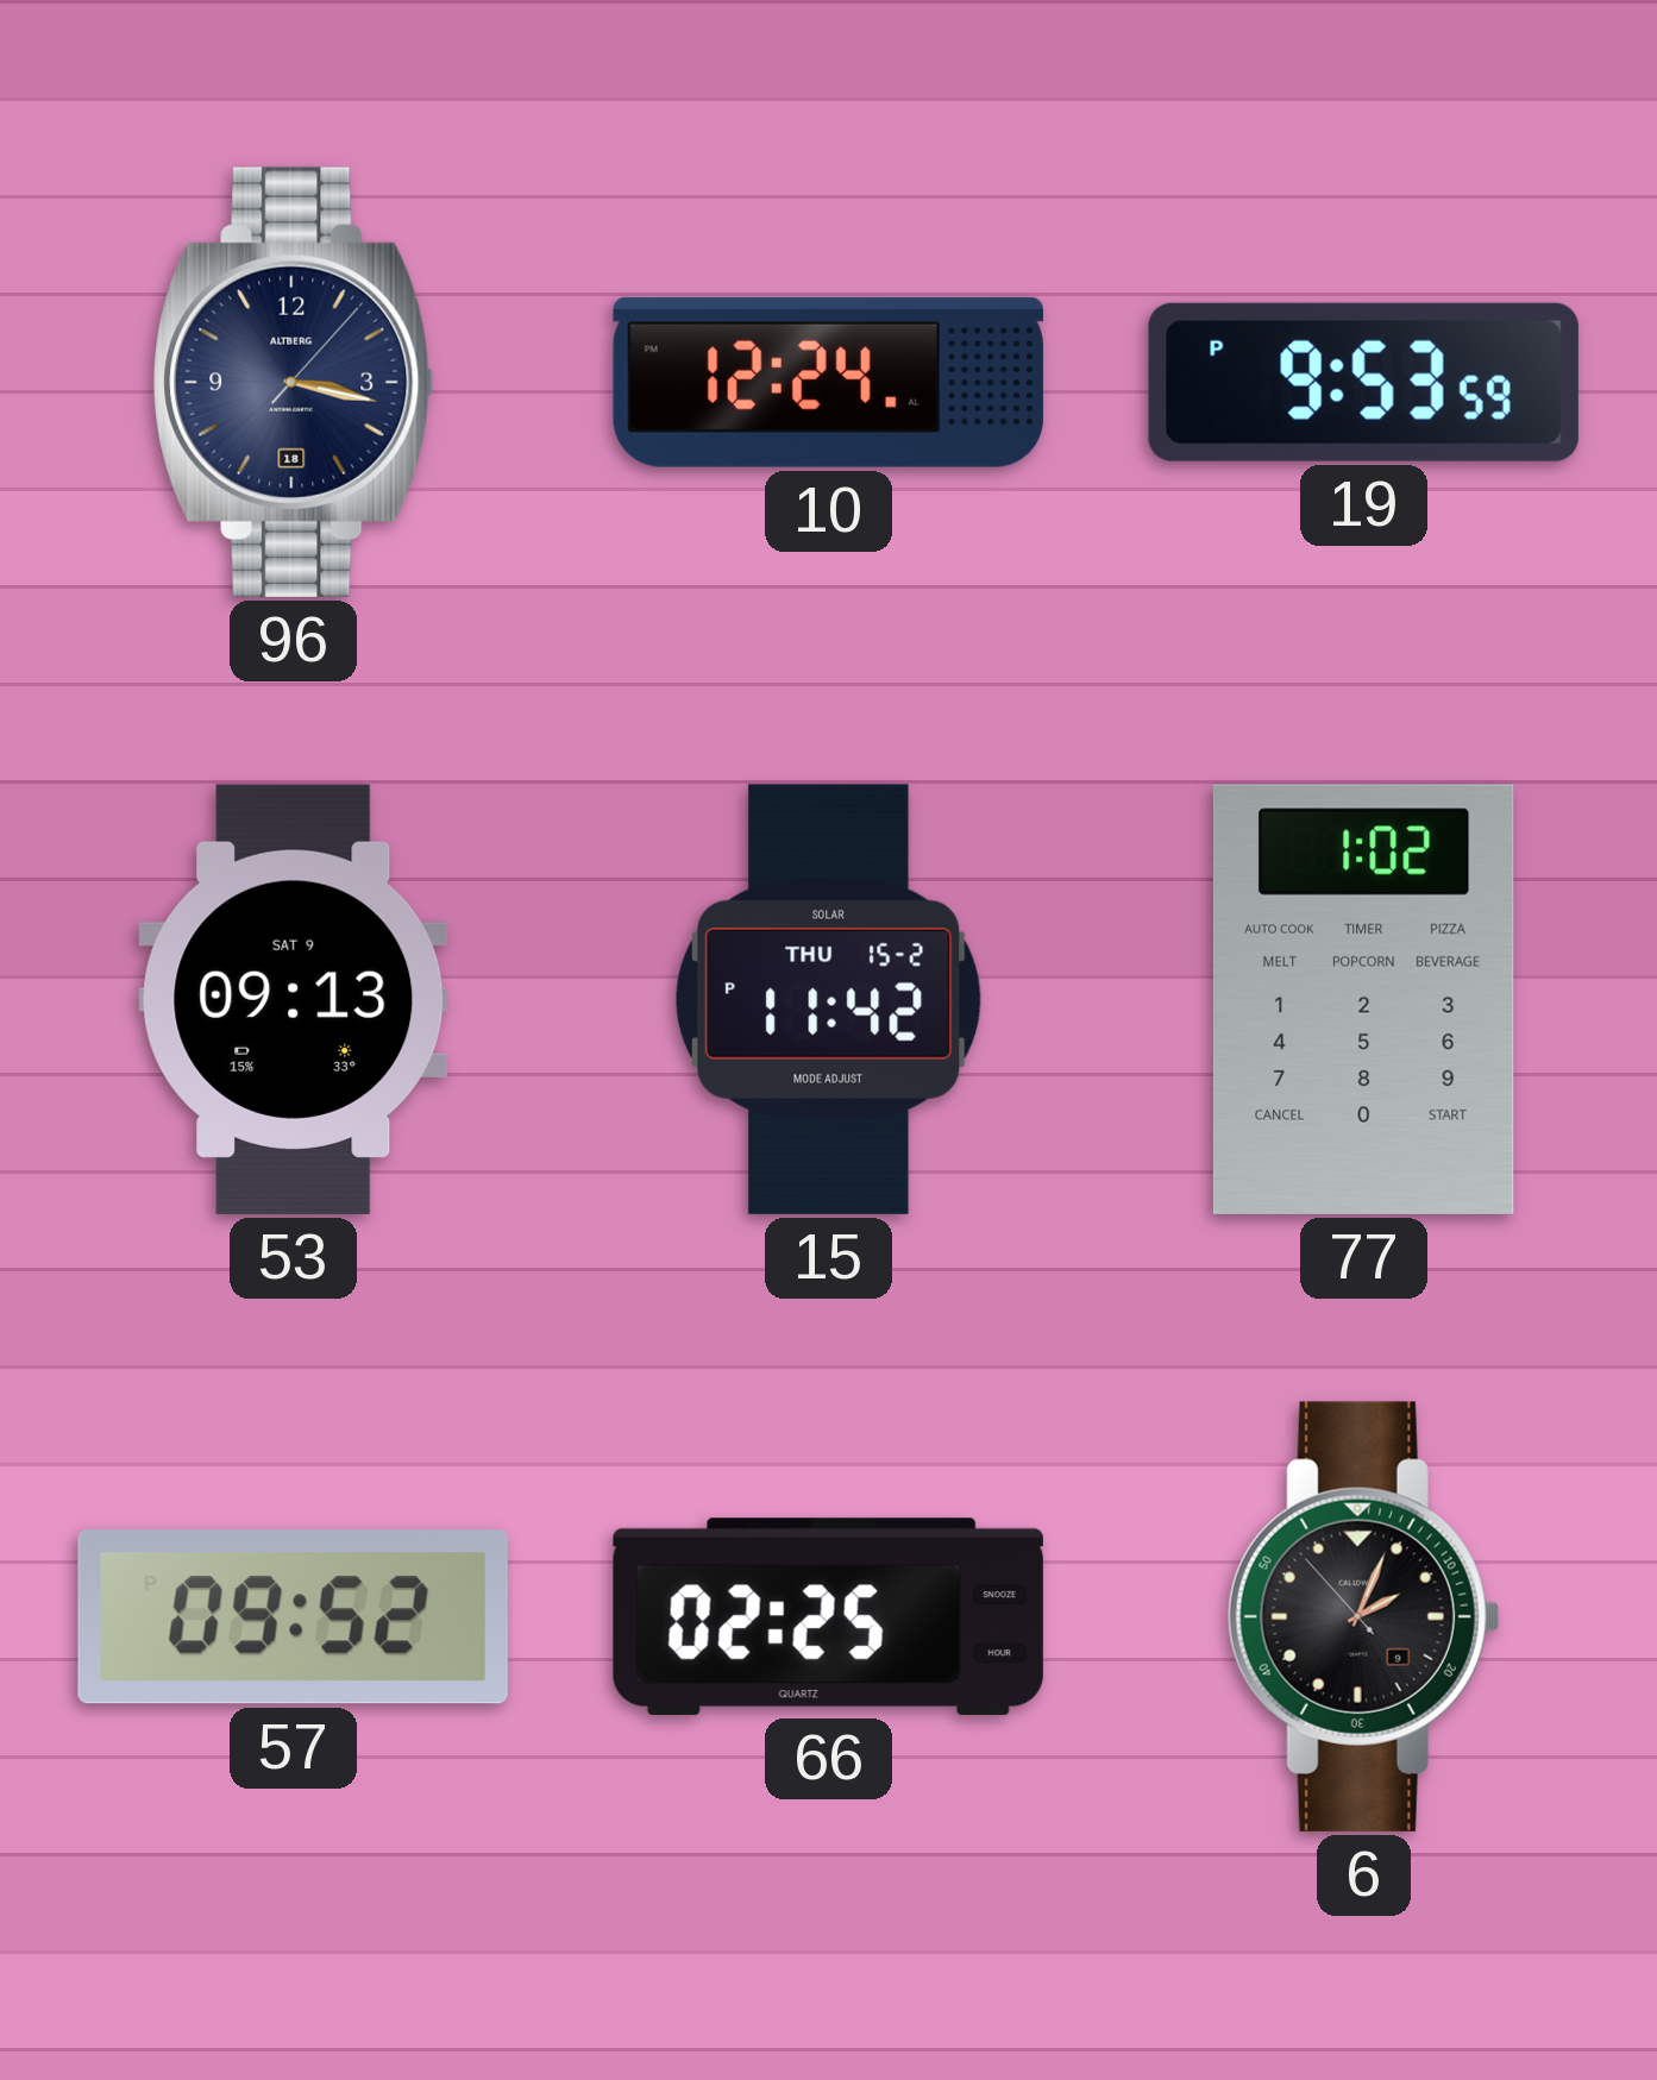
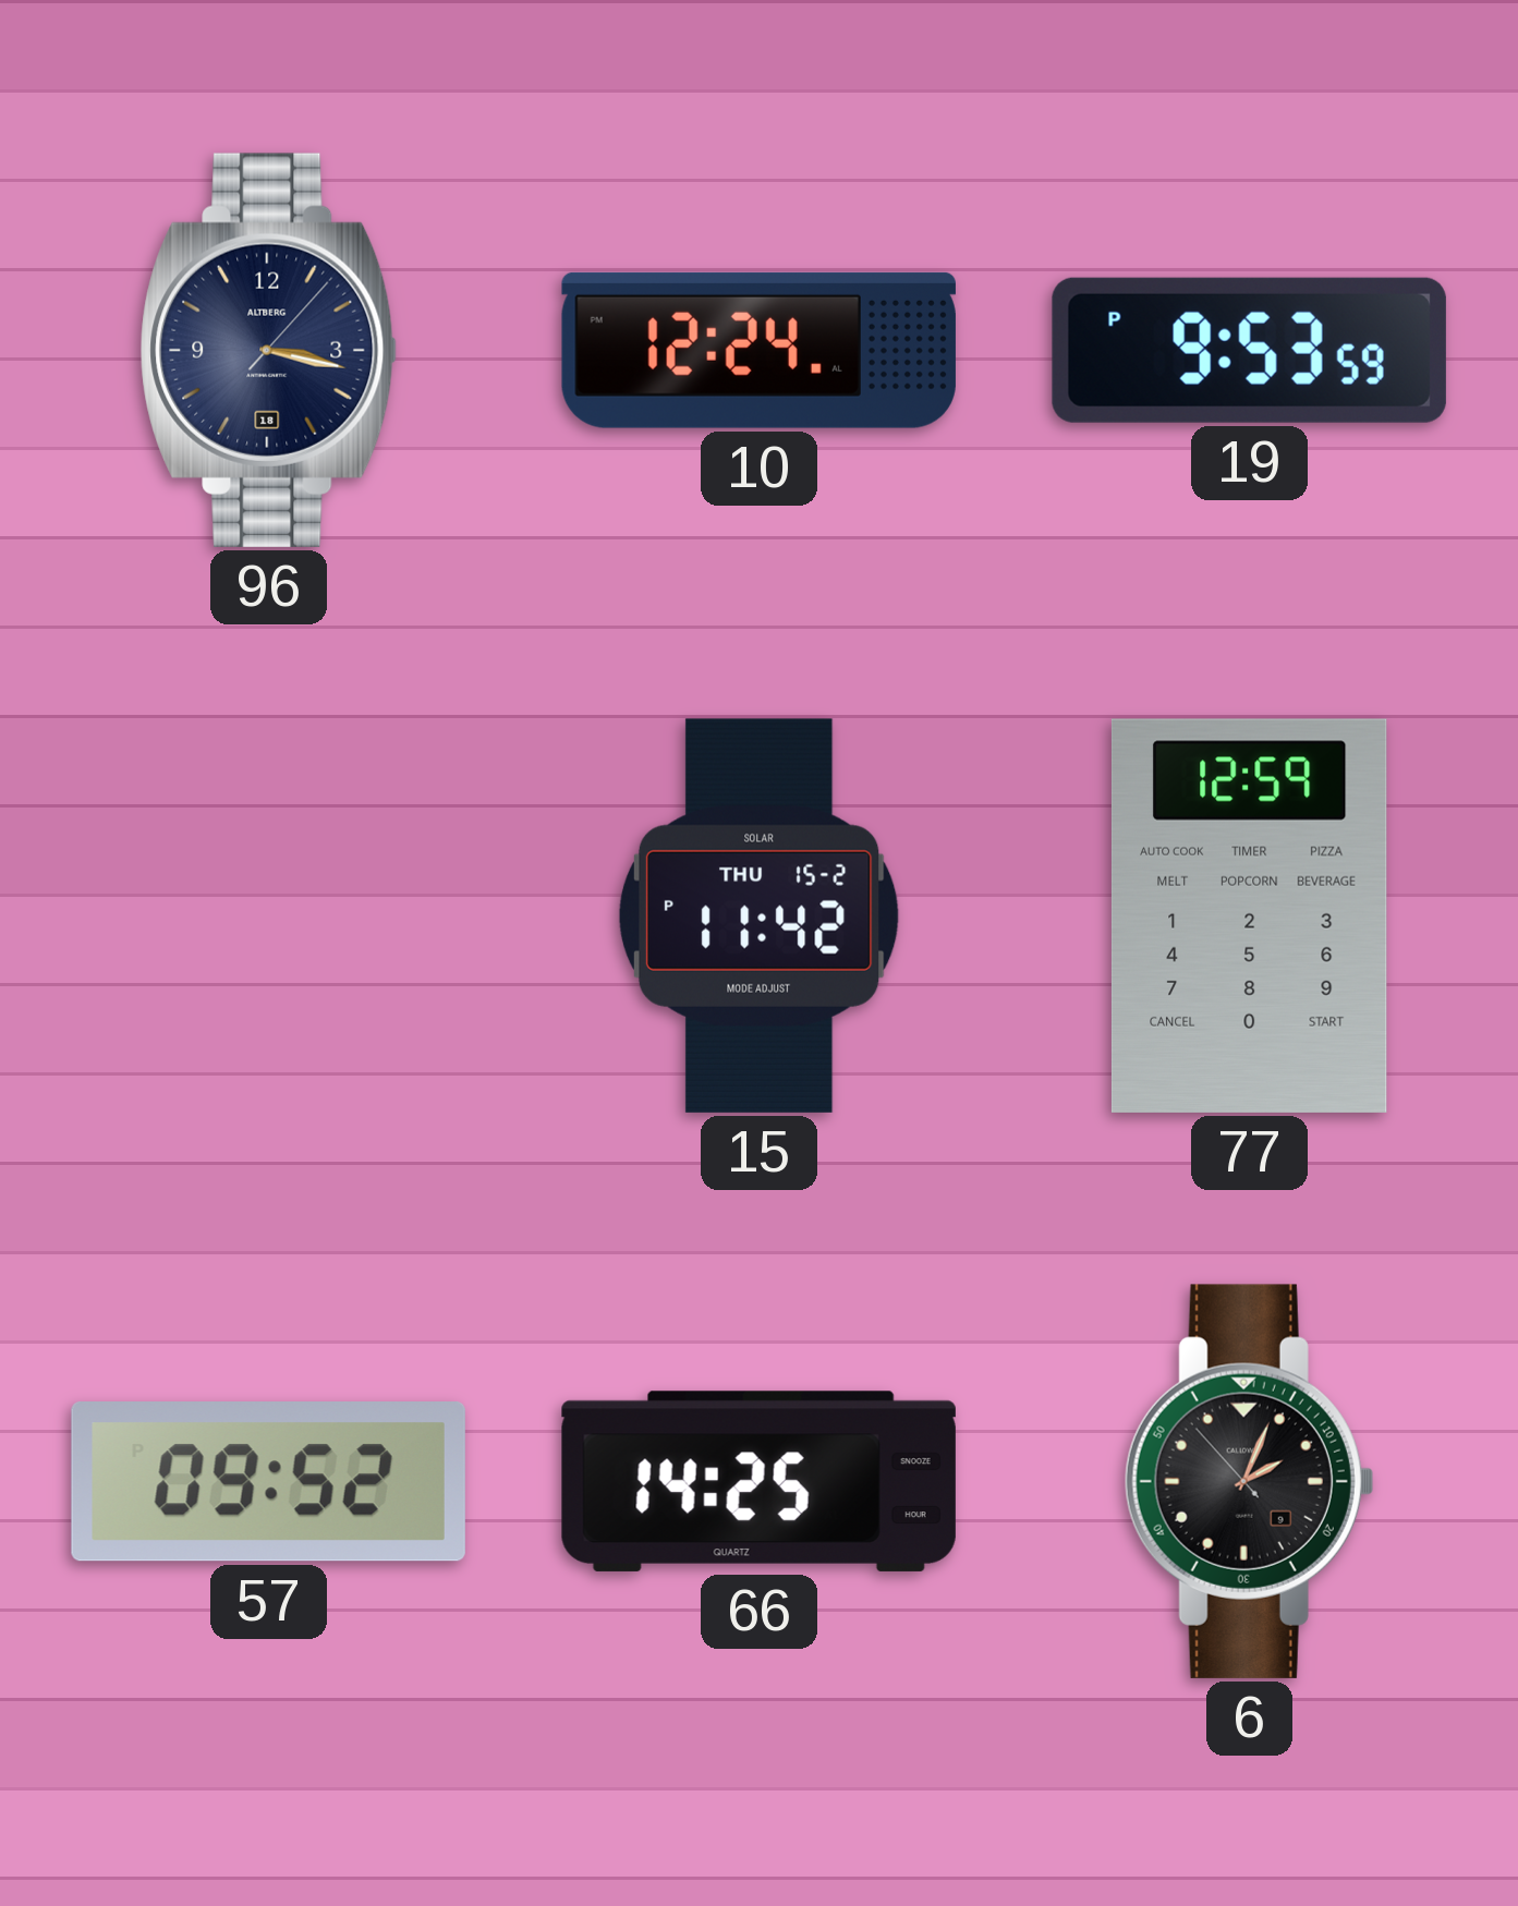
53: 09:13 -> none
77: 1:02 -> 12:59
66: 02:25 -> 14:25
